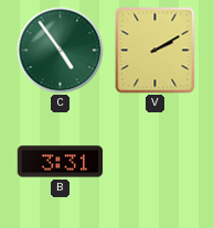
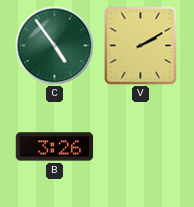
B: 3:31 -> 3:26
